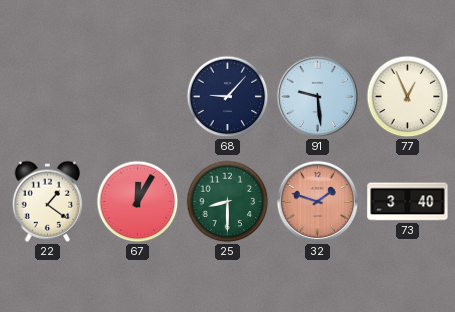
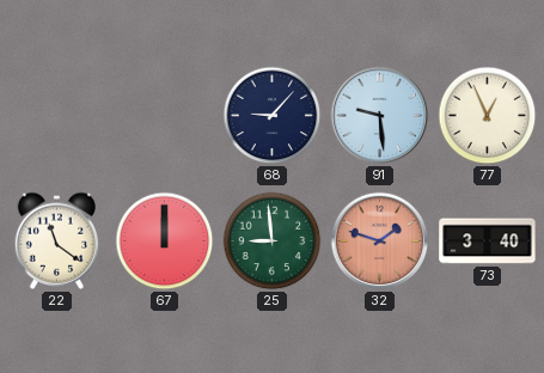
22: 1:21 -> 11:21
67: 12:05 -> 12:00
25: 8:30 -> 8:59
